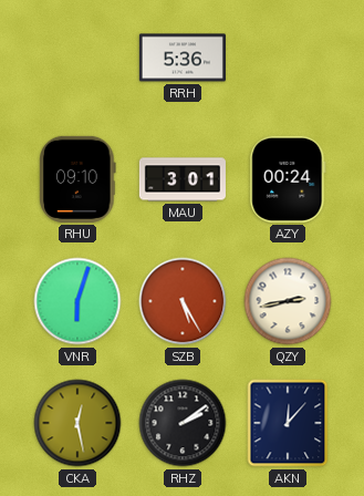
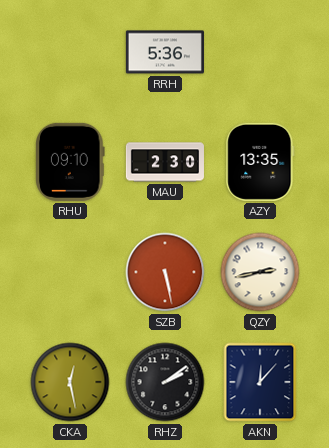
MAU: 3:01 -> 2:30
AZY: 00:24 -> 13:35
VNR: 6:03 -> none
SZB: 5:25 -> 5:28
